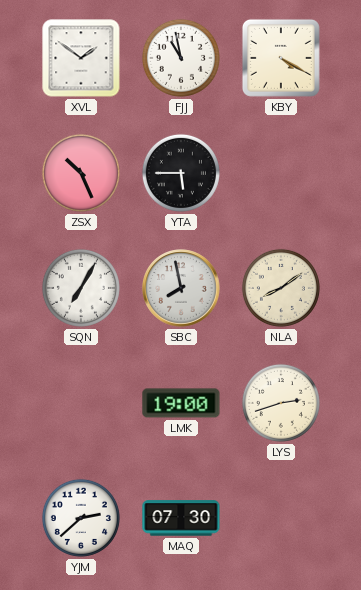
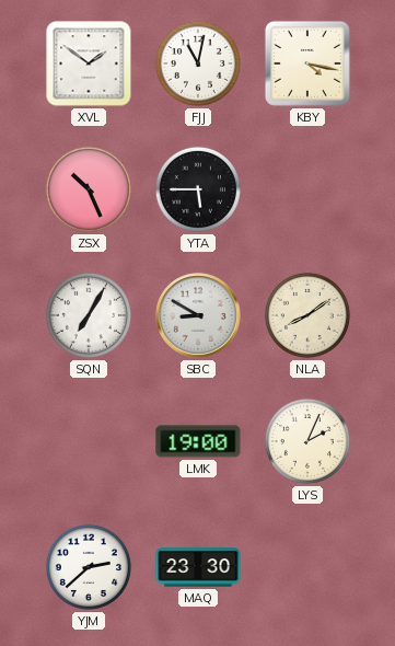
FJJ: 10:58 -> 11:02
KBY: 4:20 -> 4:17
SBC: 7:58 -> 8:50
LYS: 2:42 -> 2:04
MAQ: 07:30 -> 23:30
